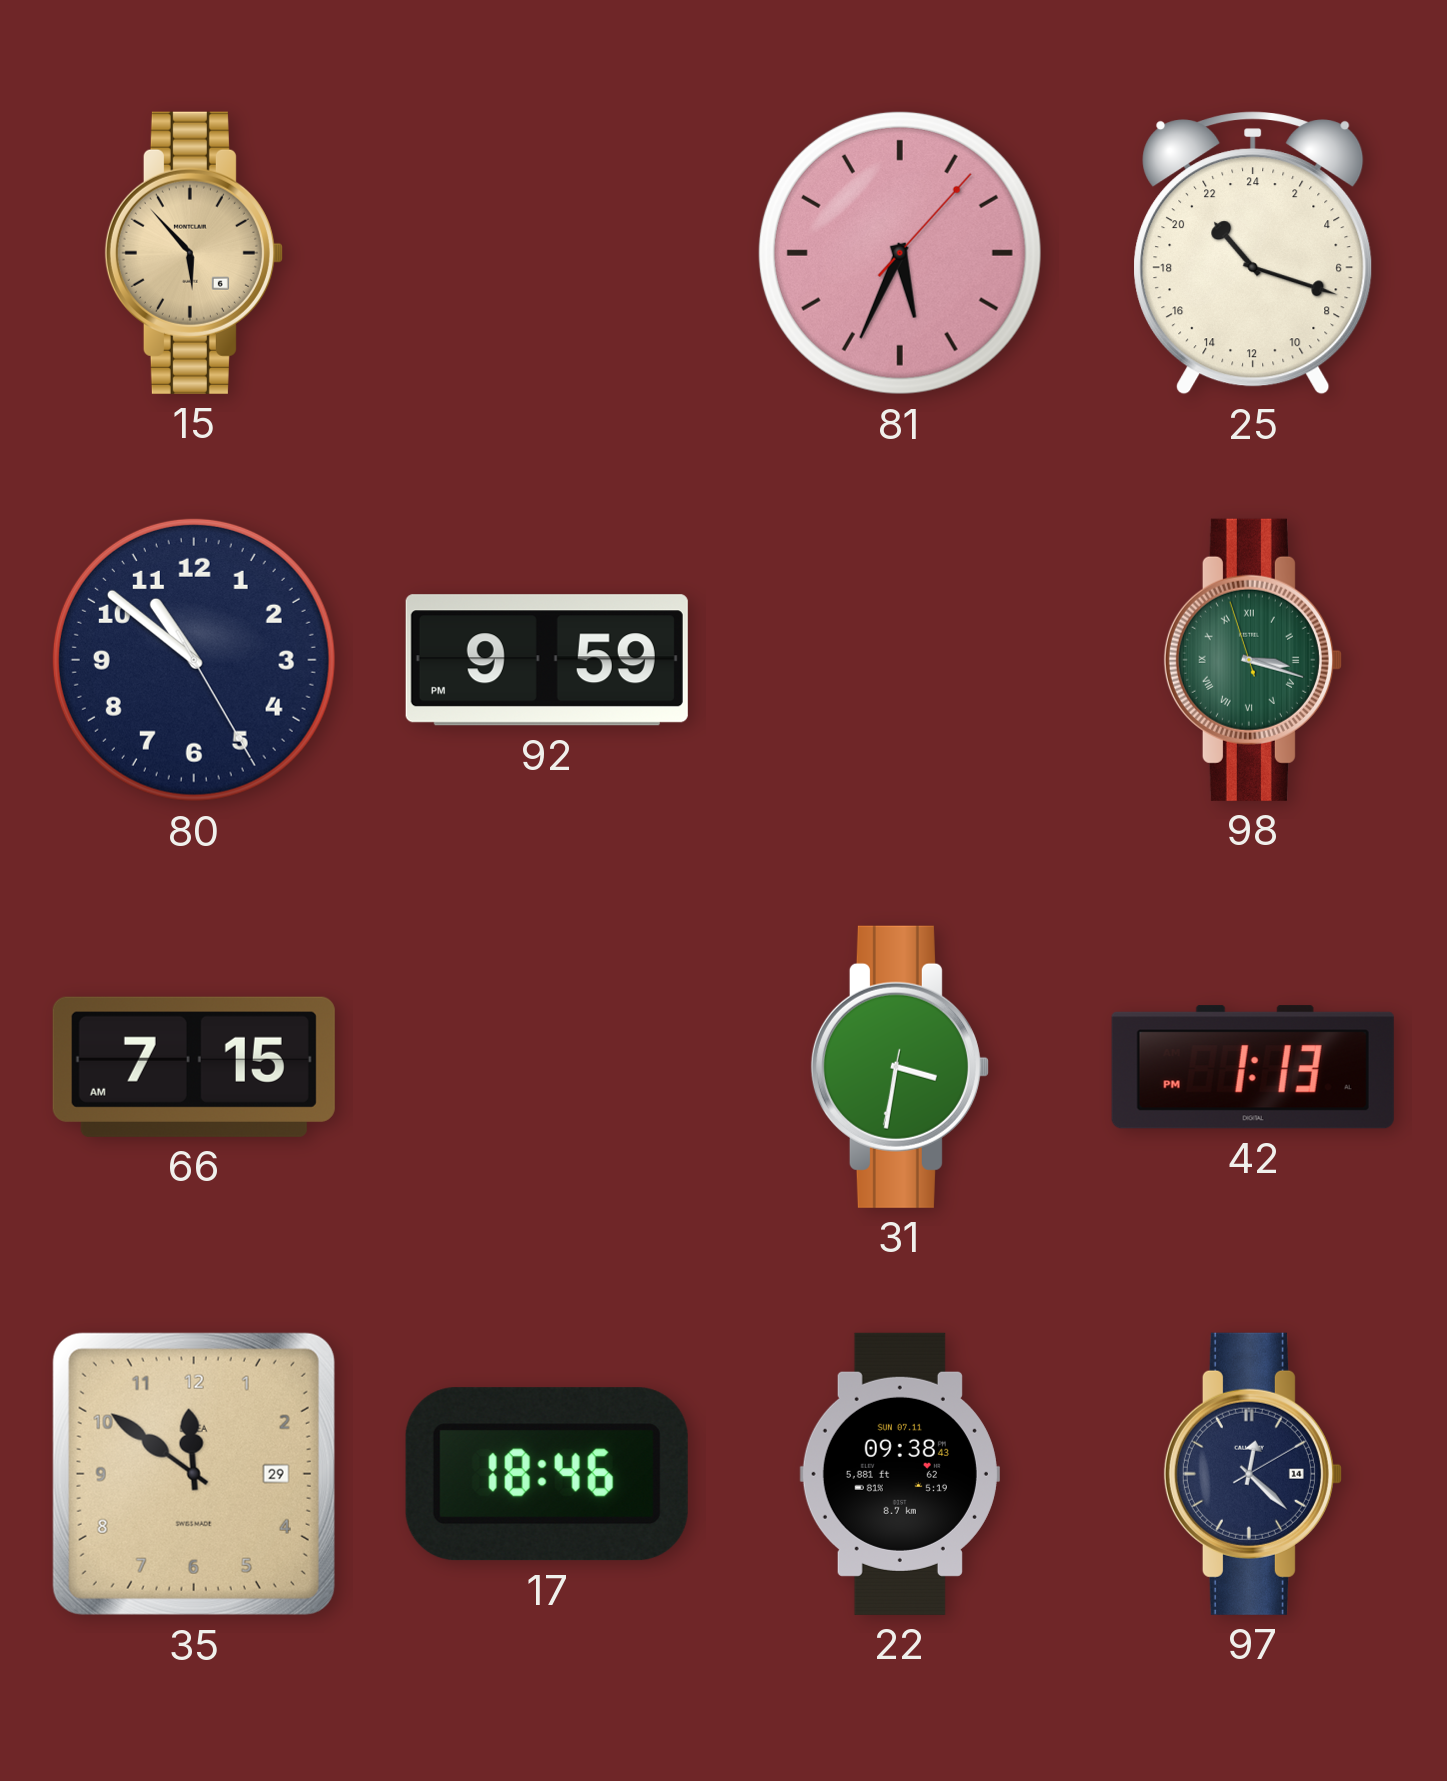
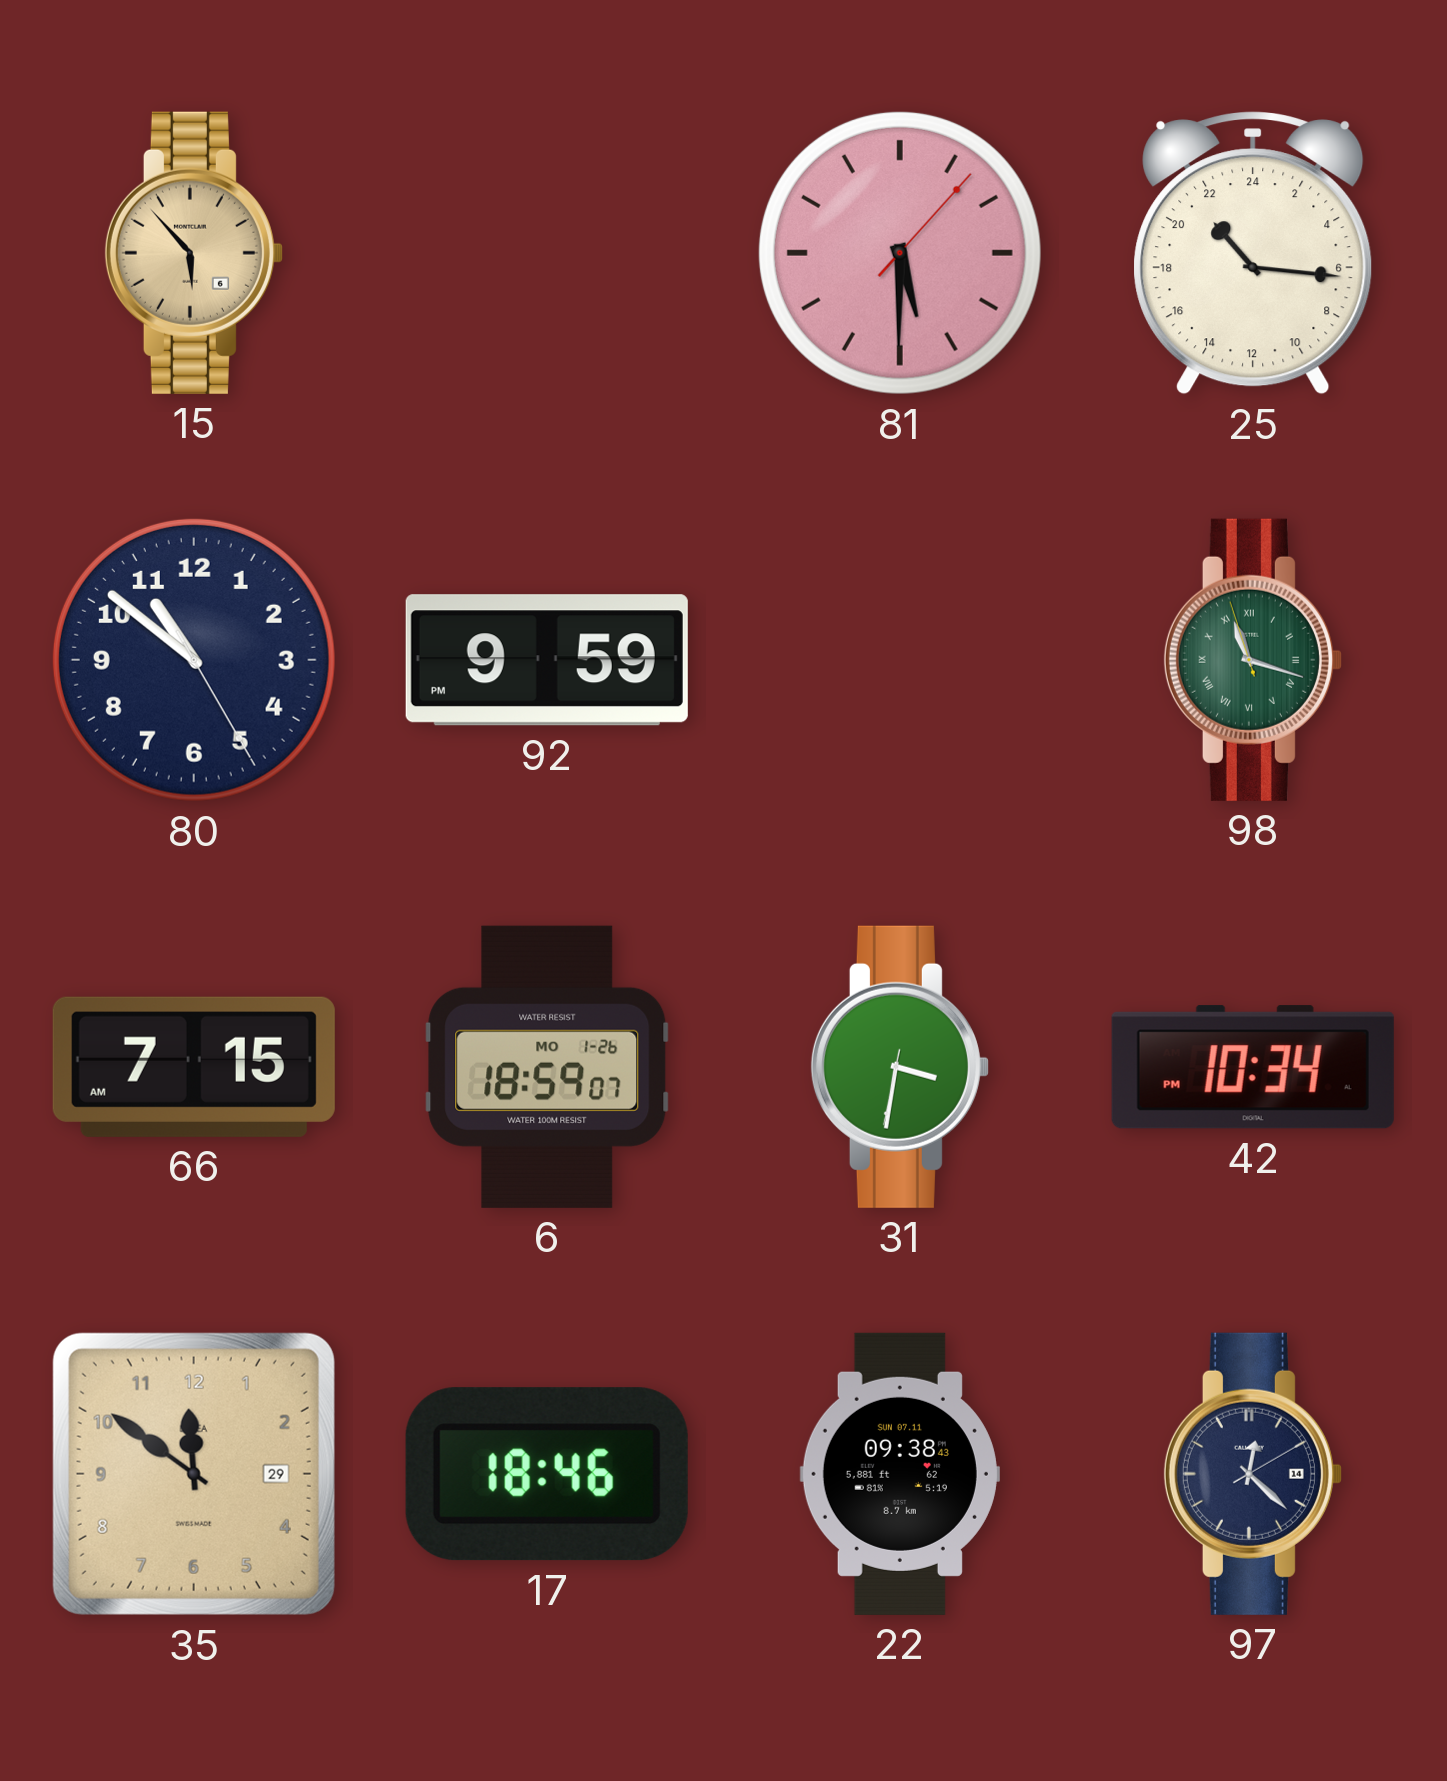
81: 5:34 -> 5:30
25: 21:18 -> 21:16
98: 3:17 -> 11:17
6: none -> 18:59
42: 1:13 -> 10:34
